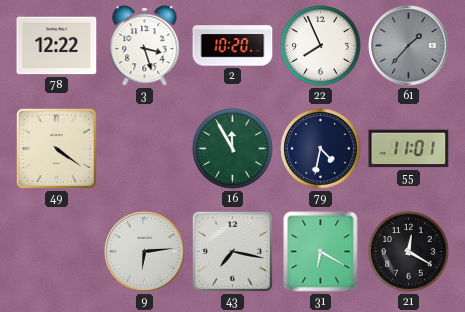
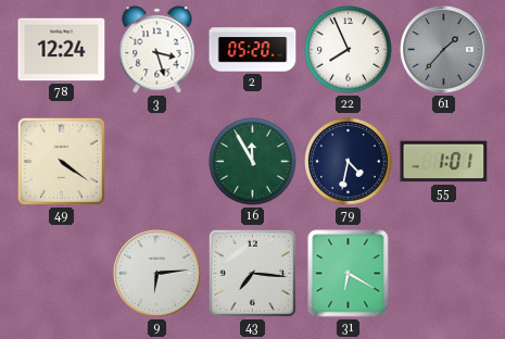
78: 12:22 -> 12:24
2: 10:20 -> 05:20
55: 11:01 -> 1:01
43: 7:17 -> 7:16
21: 12:20 -> none
